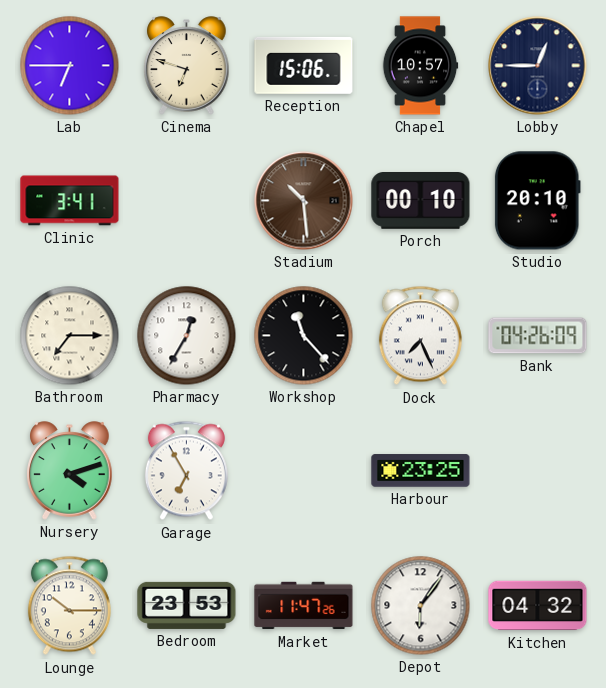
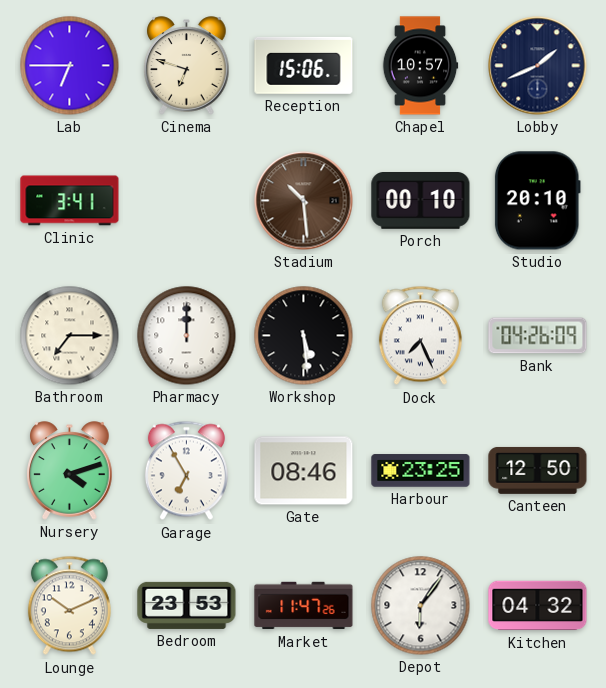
Lobby: 12:45 -> 1:41
Pharmacy: 12:35 -> 12:00
Workshop: 11:23 -> 5:29
Gate: none -> 08:46
Canteen: none -> 12:50
Lounge: 10:15 -> 10:11
